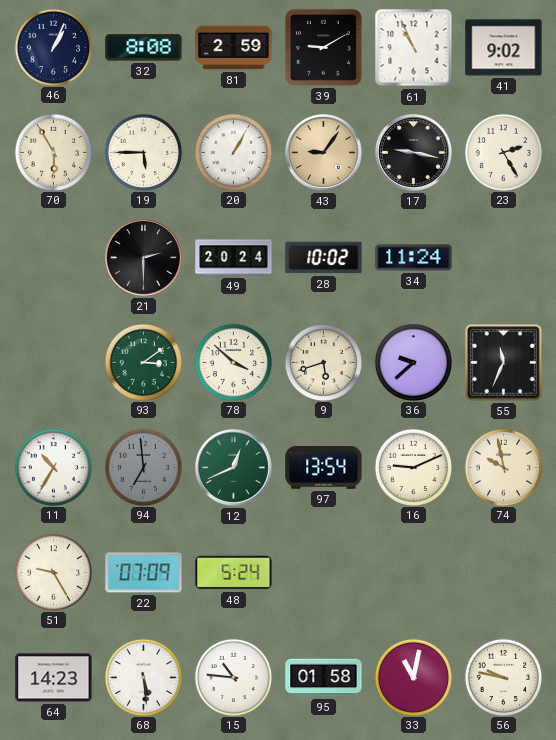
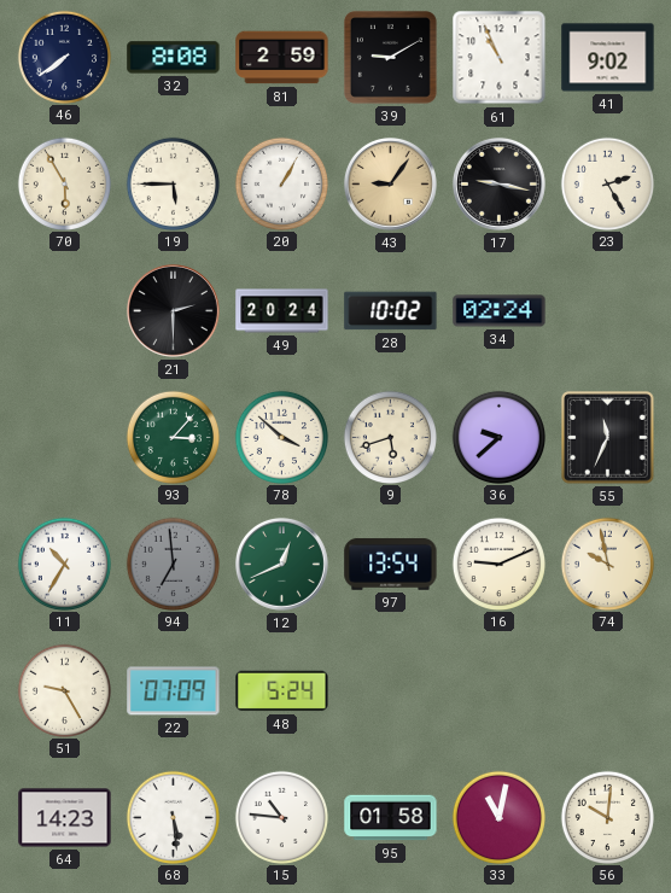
46: 1:04 -> 7:39
34: 11:24 -> 02:24
93: 3:09 -> 3:07
56: 9:47 -> 10:01
